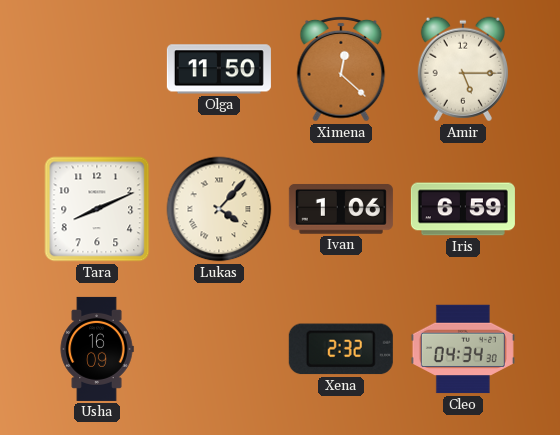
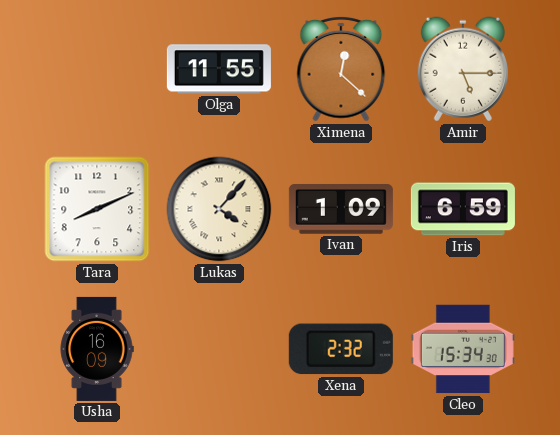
Olga: 11:50 -> 11:55
Ivan: 1:06 -> 1:09
Cleo: 04:34 -> 15:34
